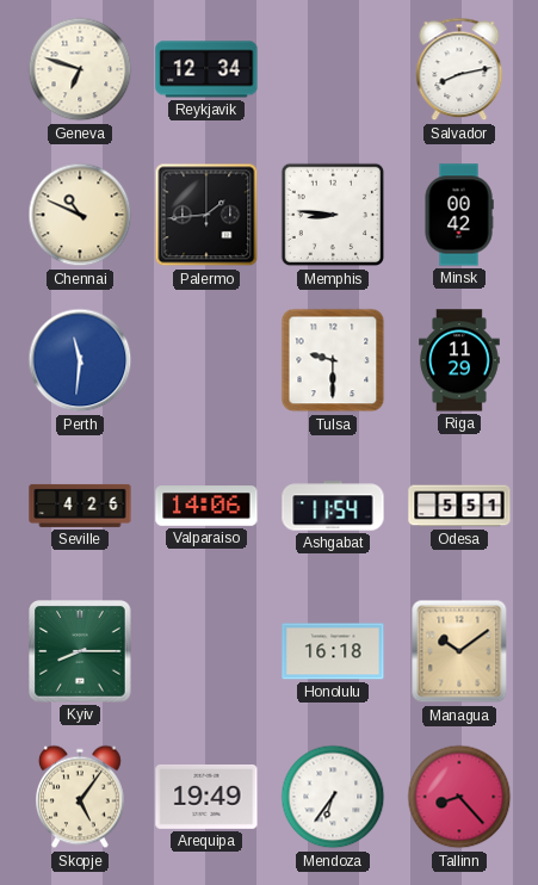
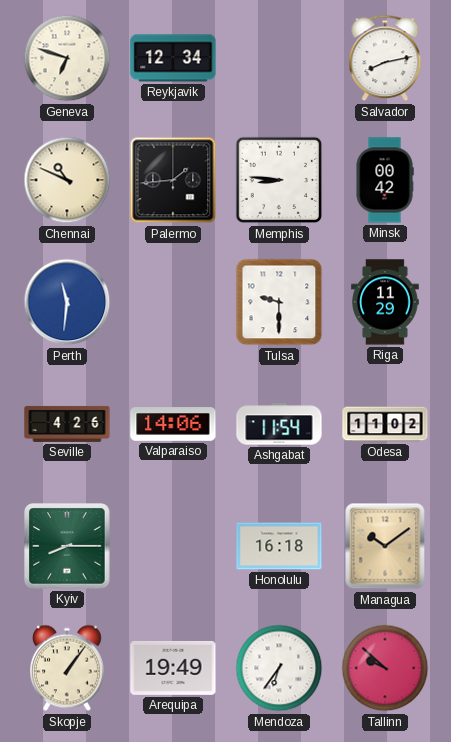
Odesa: 5:51 -> 11:02
Skopje: 5:06 -> 1:06
Tallinn: 8:23 -> 9:52
